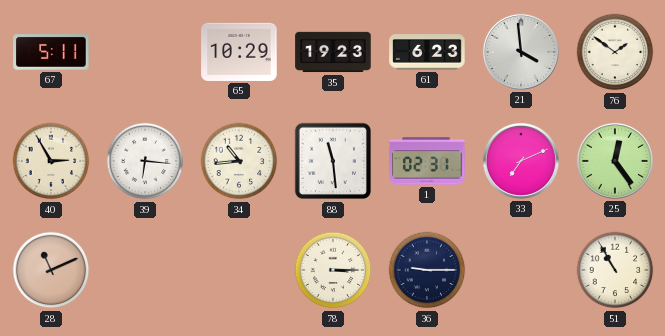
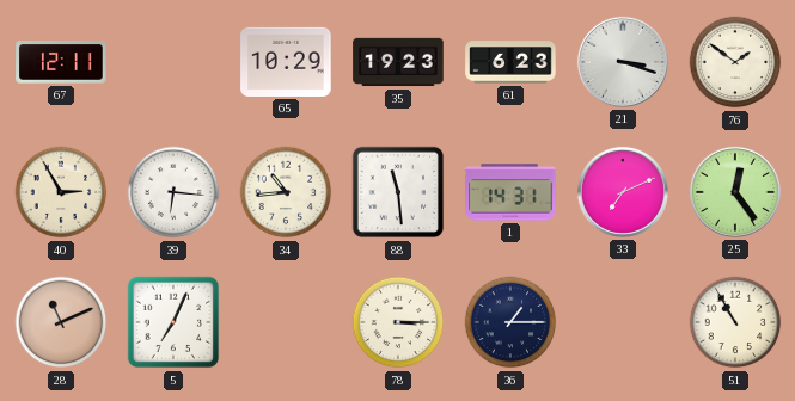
67: 5:11 -> 12:11
21: 3:59 -> 3:18
1: 02:31 -> 14:31
5: none -> 7:04
36: 9:15 -> 1:15
